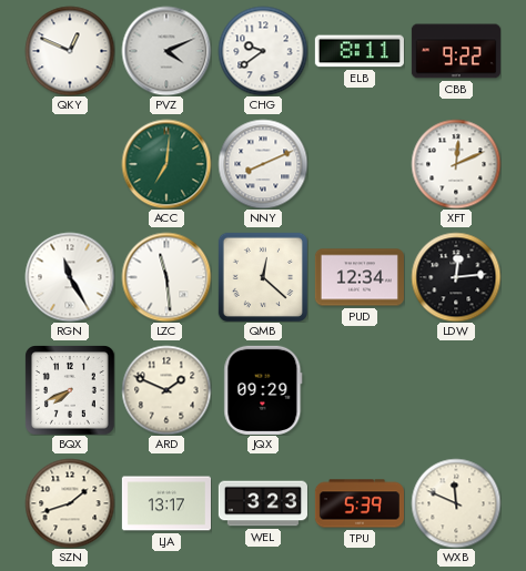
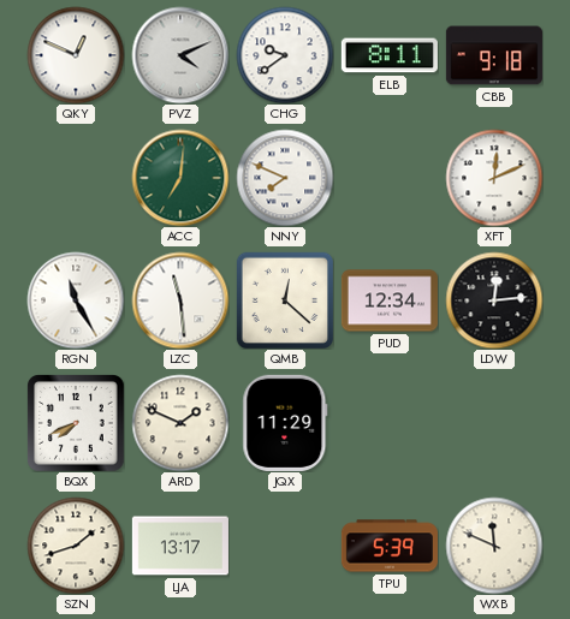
CBB: 9:22 -> 9:18
NNY: 8:11 -> 7:49
JQX: 09:29 -> 11:29
WEL: 3:23 -> none
